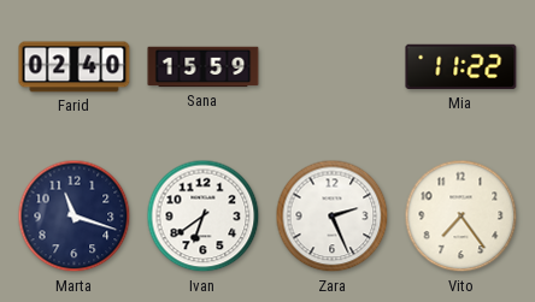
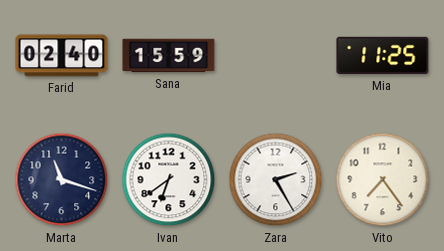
Mia: 11:22 -> 11:25
Zara: 2:26 -> 2:25
